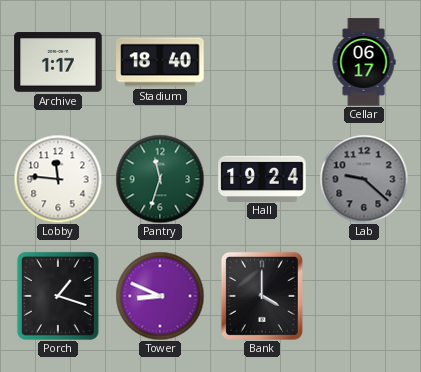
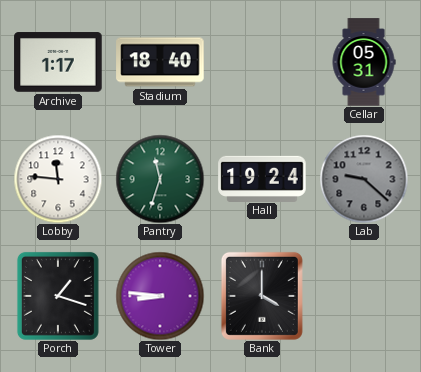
Cellar: 06:17 -> 05:31
Tower: 8:49 -> 8:46
